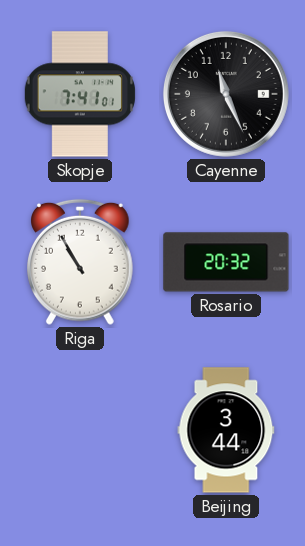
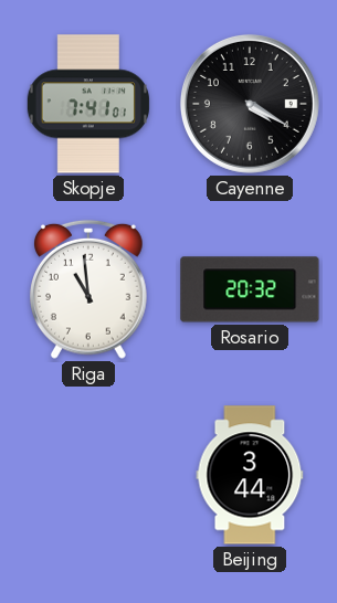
Cayenne: 11:26 -> 4:20
Riga: 10:55 -> 10:59
